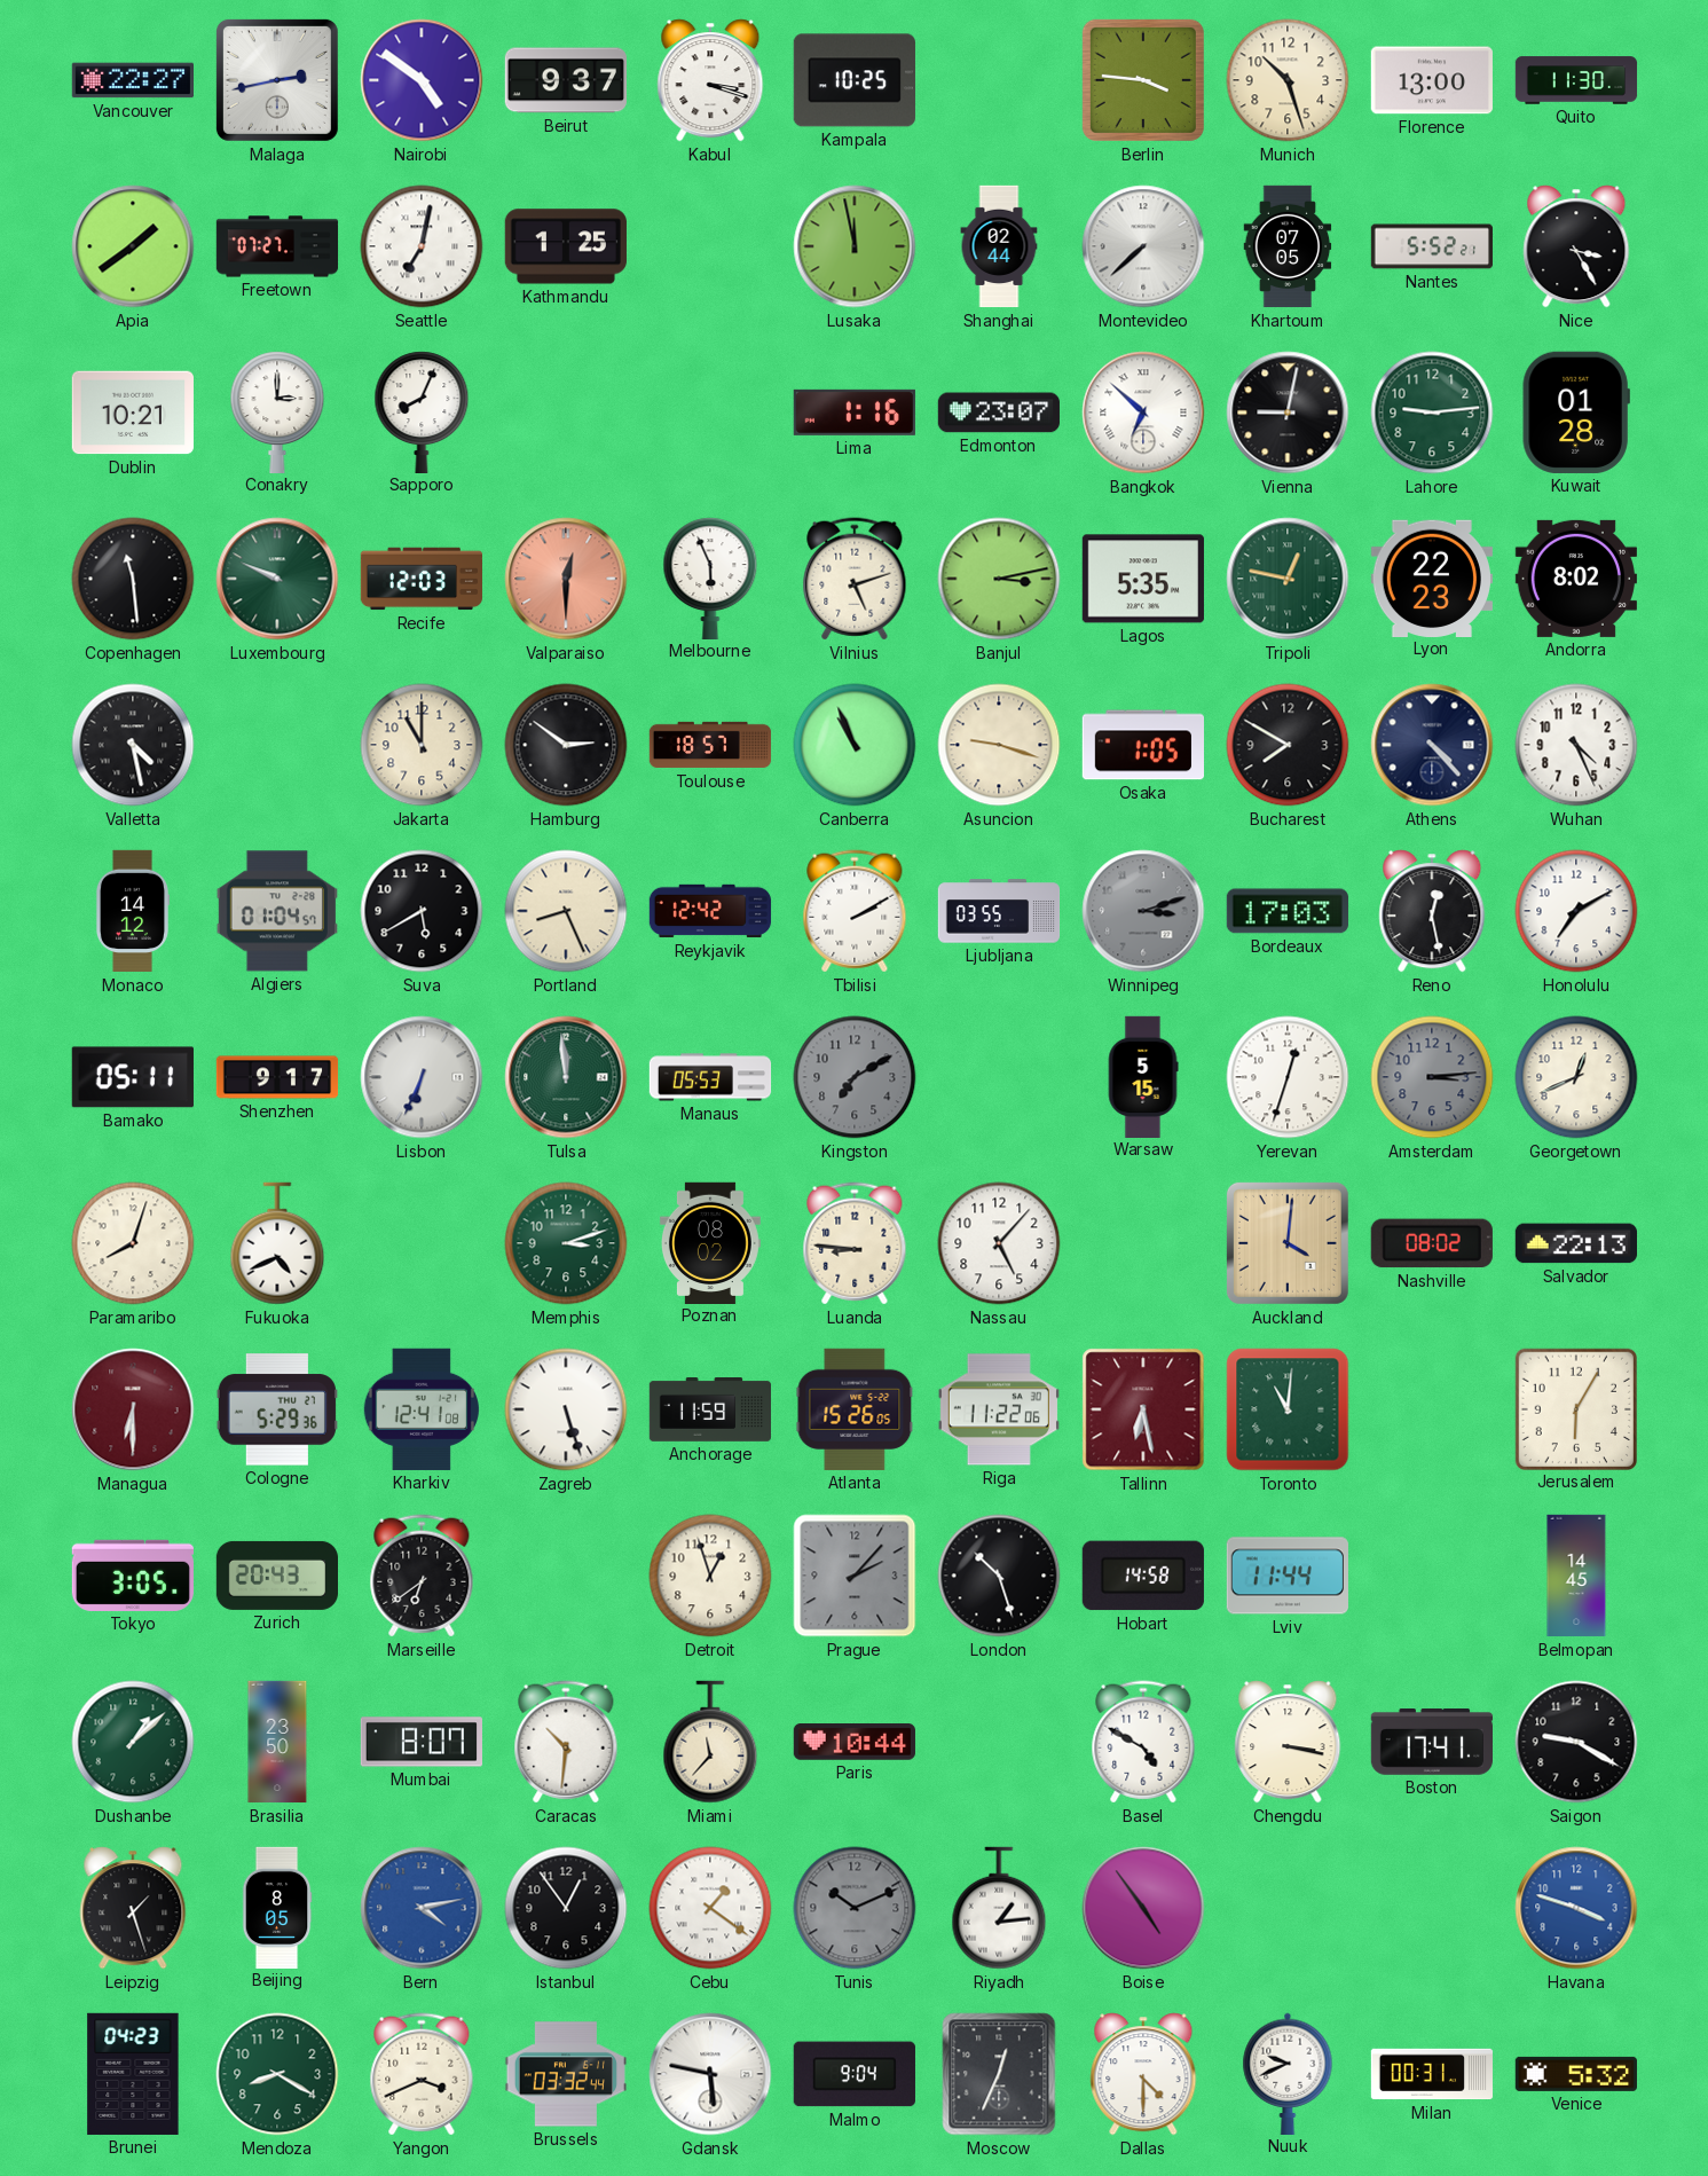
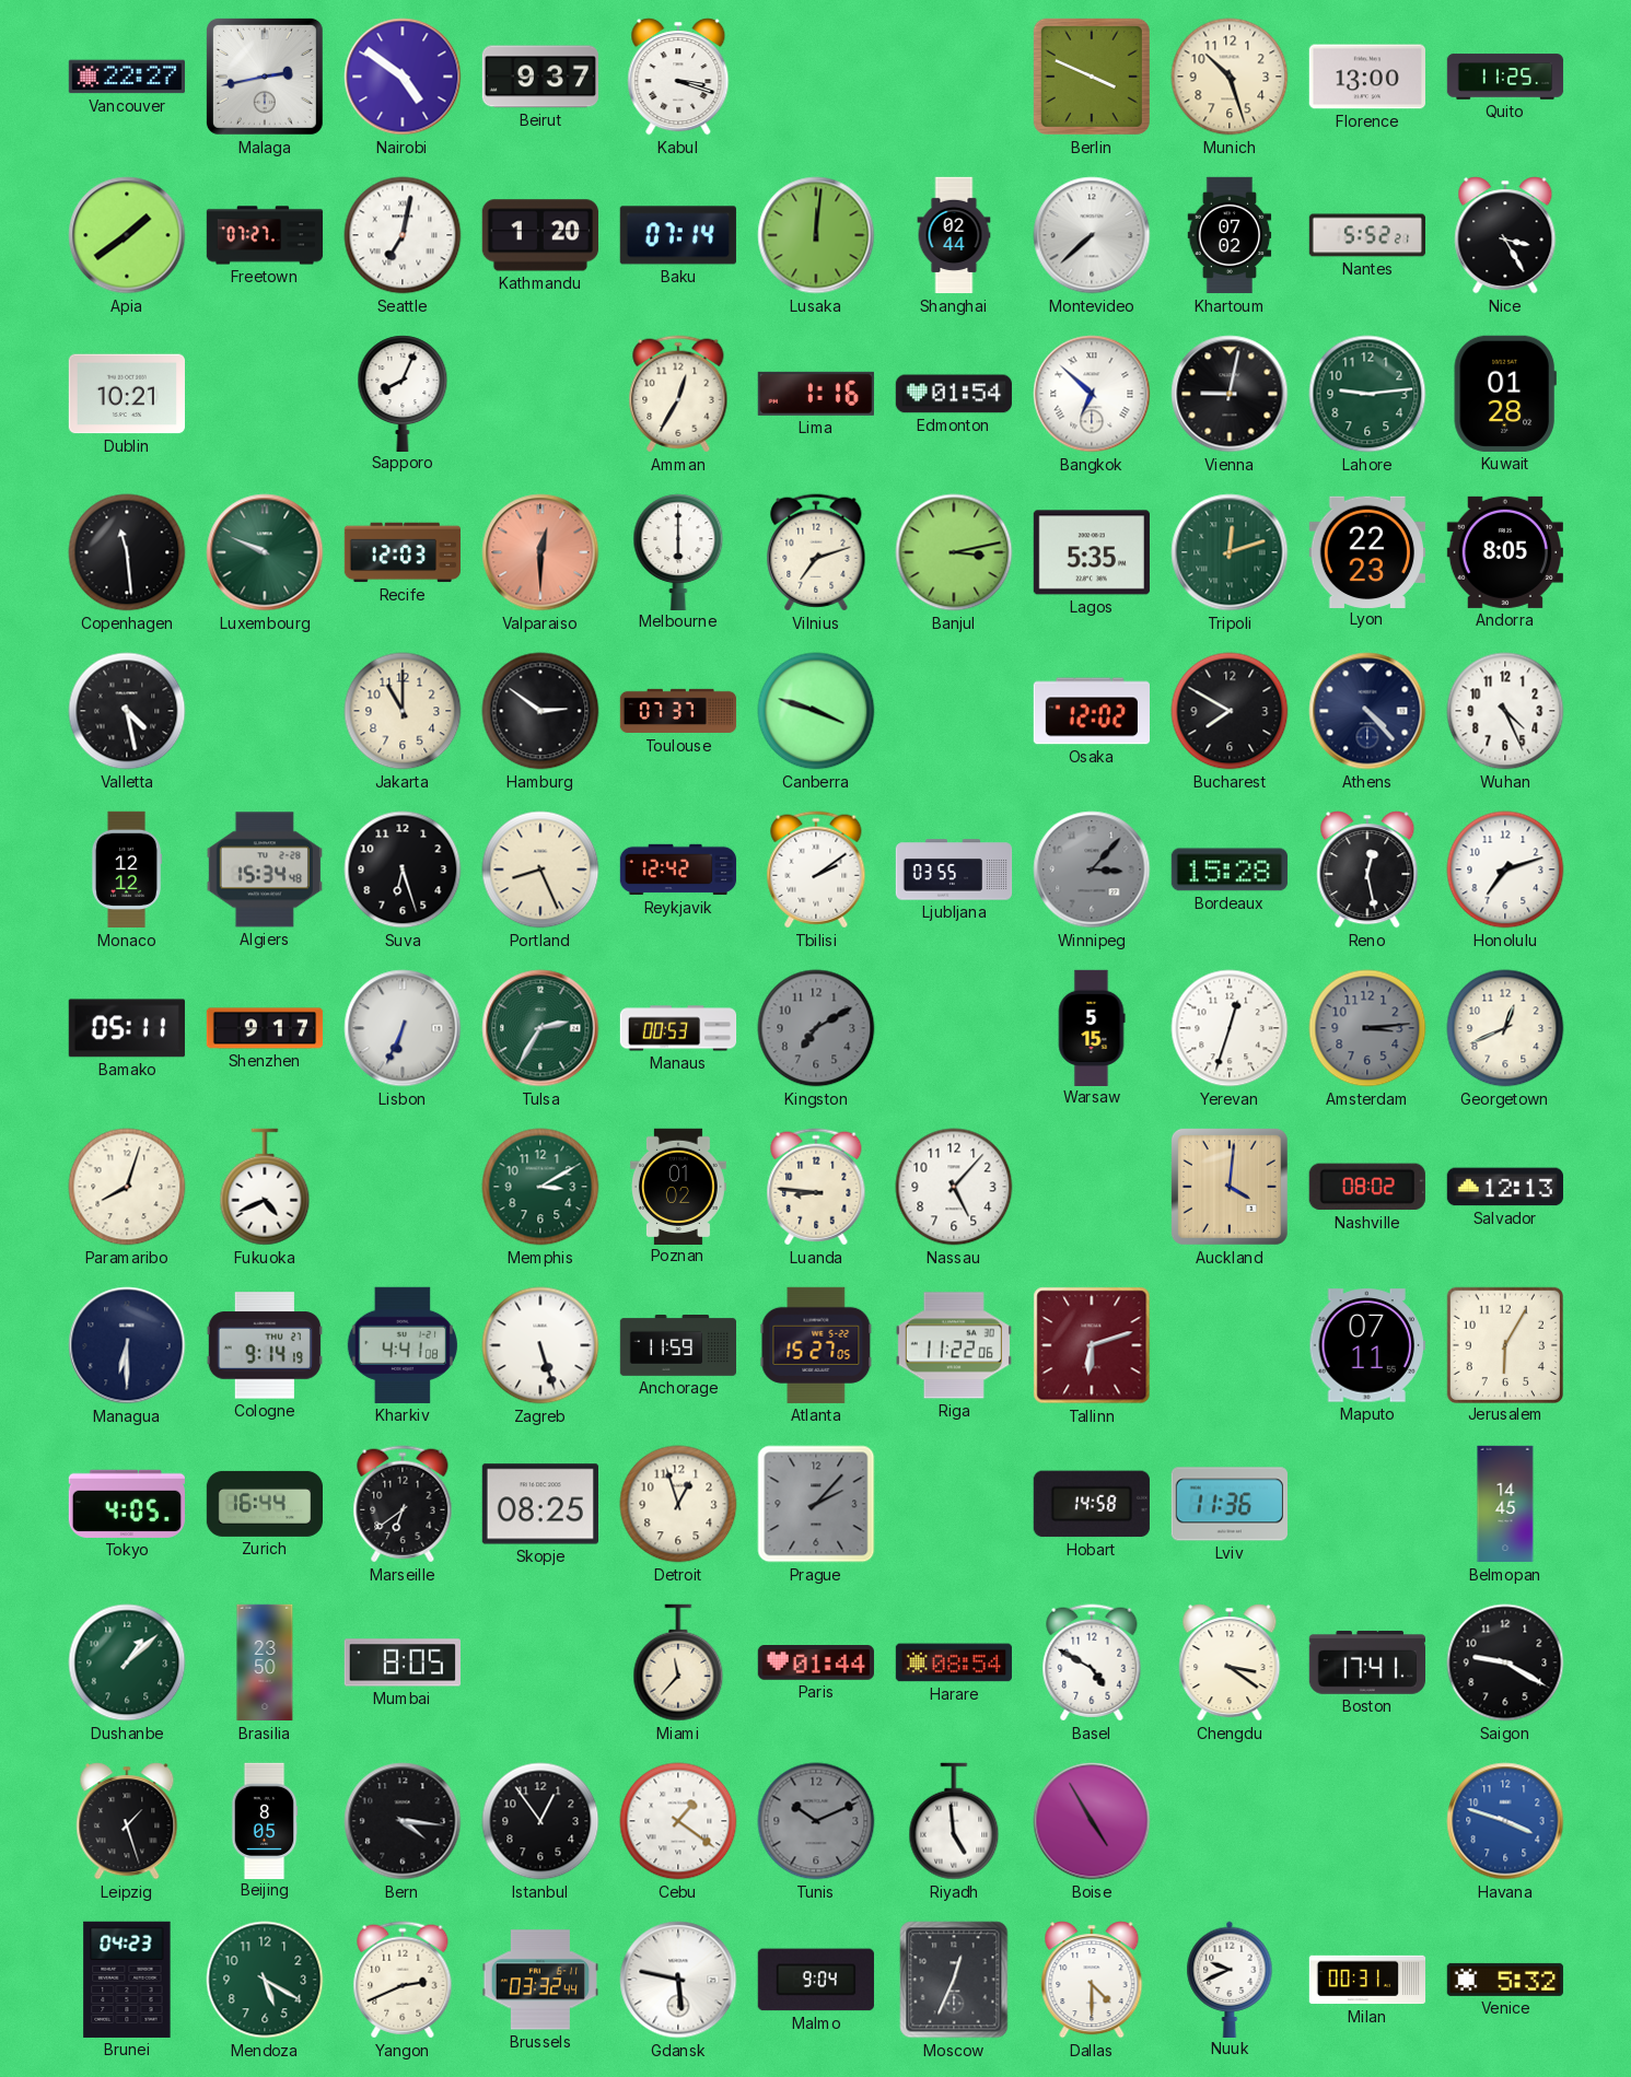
Kampala: 10:25 -> none
Berlin: 3:46 -> 3:49
Quito: 11:30 -> 11:25
Kathmandu: 1:25 -> 1:20
Baku: none -> 07:14
Lusaka: 11:58 -> 12:01
Khartoum: 07:05 -> 07:02
Conakry: 3:00 -> none
Amman: none -> 12:35
Edmonton: 23:07 -> 01:54
Melbourne: 5:56 -> 6:00
Vilnius: 5:12 -> 7:12
Tripoli: 12:47 -> 12:12
Andorra: 8:02 -> 8:05
Toulouse: 18:57 -> 07:37
Canberra: 10:56 -> 3:48
Asuncion: 9:18 -> none
Osaka: 1:05 -> 12:02
Monaco: 14:12 -> 12:12
Algiers: 01:04 -> 15:34
Suva: 5:40 -> 6:27
Tbilisi: 2:10 -> 2:09
Winnipeg: 3:12 -> 3:07
Bordeaux: 17:03 -> 15:28
Honolulu: 7:10 -> 7:12
Tulsa: 11:59 -> 2:35
Manaus: 05:53 -> 00:53
Memphis: 3:12 -> 3:10
Poznan: 08:02 -> 01:02
Salvador: 22:13 -> 12:13
Managua dial: burgundy -> navy
Cologne: 5:29 -> 9:14
Kharkiv: 12:41 -> 4:41
Atlanta: 15:26 -> 15:27
Tallinn: 6:28 -> 6:12
Toronto: 11:01 -> none
Maputo: none -> 07:11
Tokyo: 3:05 -> 4:05
Zurich: 20:43 -> 16:44
Skopje: none -> 08:25
London: 10:27 -> none
Lviv: 11:44 -> 11:36
Mumbai: 8:07 -> 8:05
Caracas: 10:31 -> none
Paris: 10:44 -> 01:44
Harare: none -> 08:54
Chengdu: 3:17 -> 3:21
Bern: 4:13 -> 4:16
Bern dial: blue -> black
Riyadh: 1:14 -> 4:59
Boise: 4:54 -> 4:55
Mendoza: 8:20 -> 5:20
Yangon: 3:41 -> 2:41
